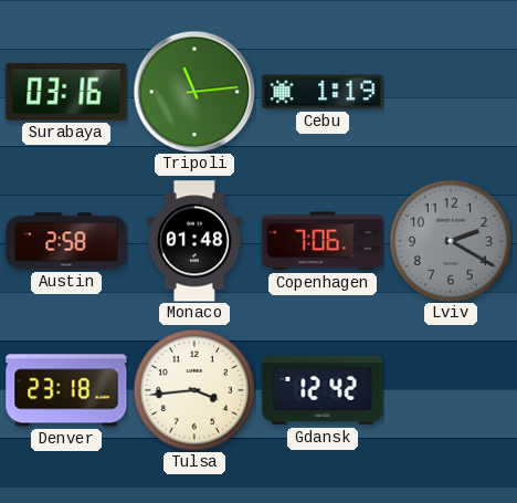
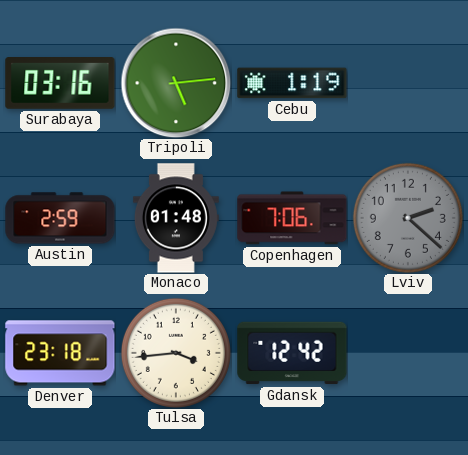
Tripoli: 11:14 -> 5:14
Austin: 2:58 -> 2:59
Lviv: 2:20 -> 2:22
